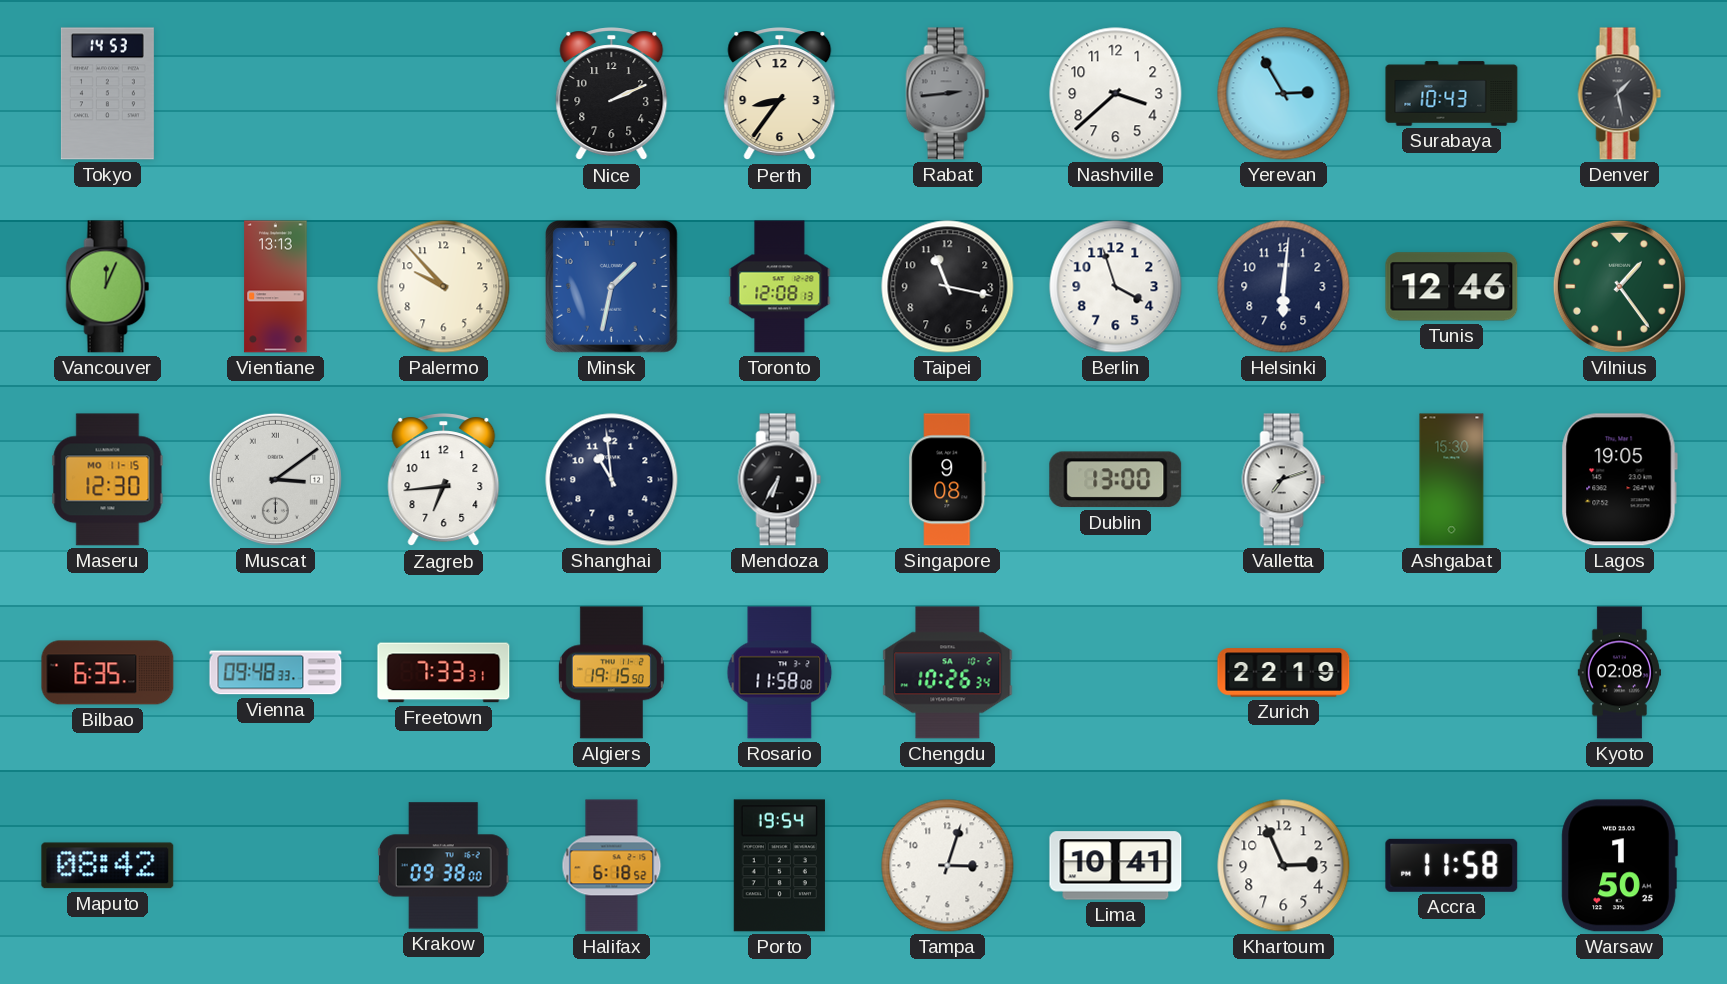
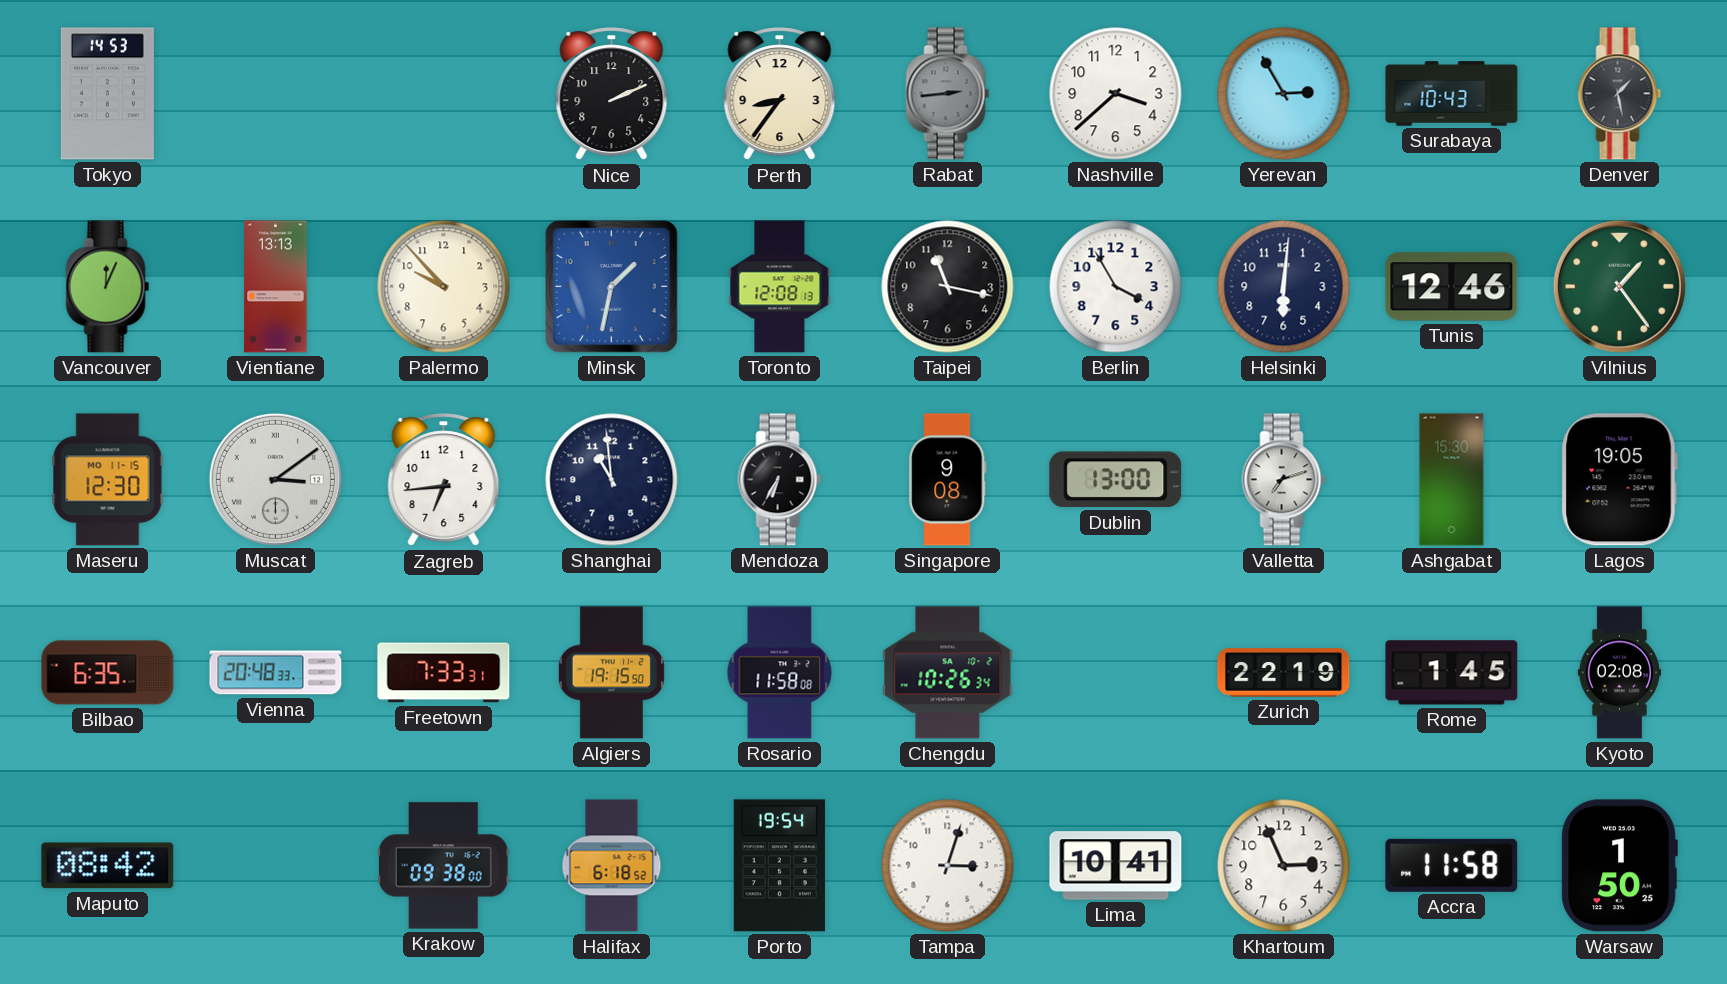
Berlin: 3:57 -> 3:55
Vienna: 09:48 -> 20:48
Rome: none -> 1:45
